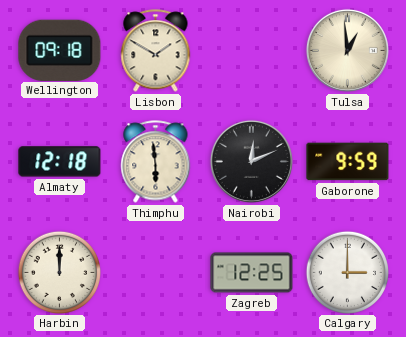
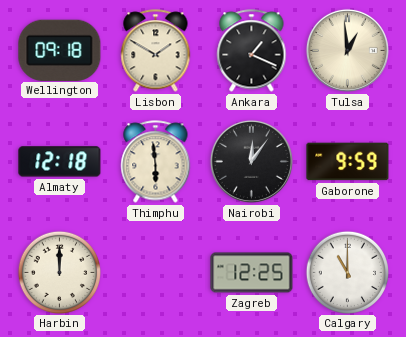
Ankara: none -> 1:19
Nairobi: 12:11 -> 12:06
Calgary: 3:00 -> 11:00
